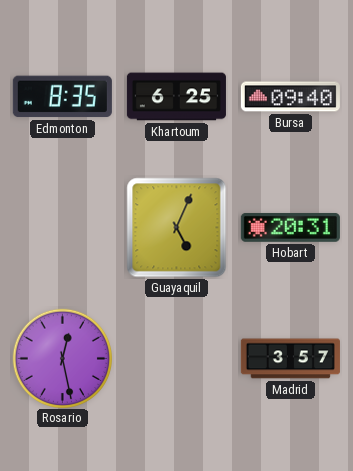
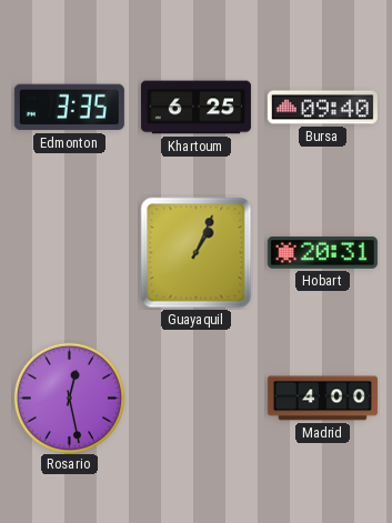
Edmonton: 8:35 -> 3:35
Guayaquil: 5:04 -> 1:04
Madrid: 3:57 -> 4:00
